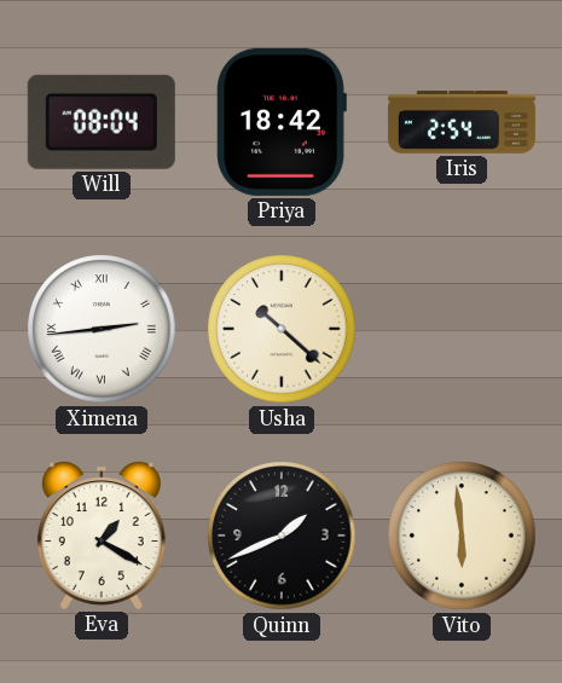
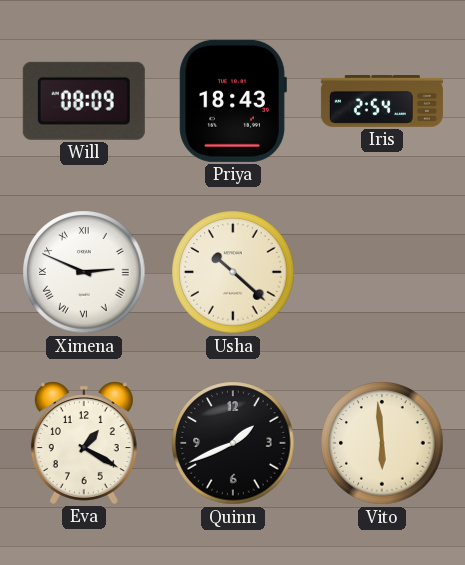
Will: 08:04 -> 08:09
Priya: 18:42 -> 18:43
Ximena: 2:44 -> 2:49
